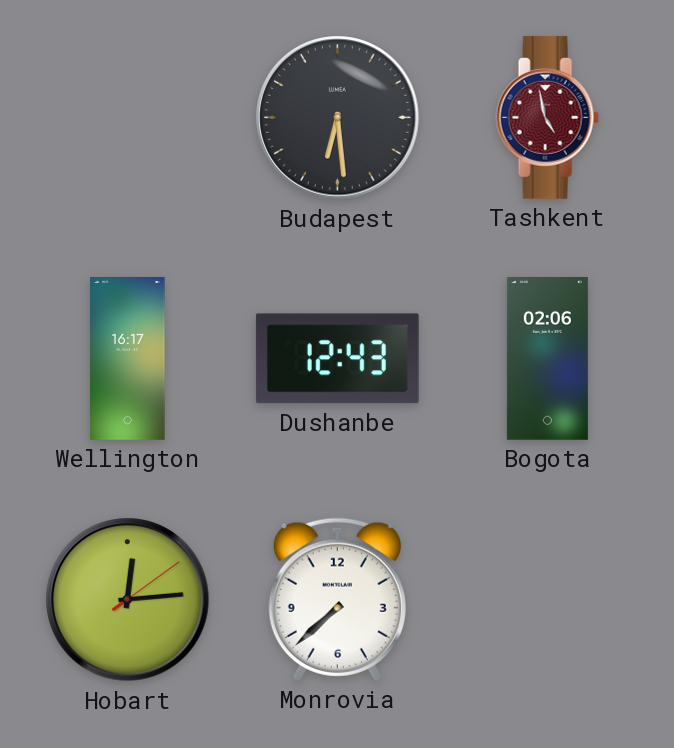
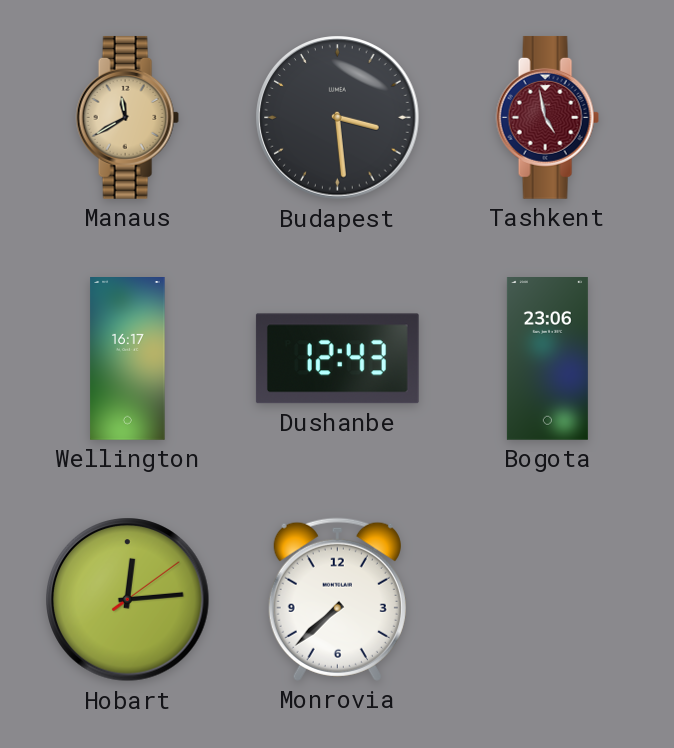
Manaus: none -> 11:40
Budapest: 6:29 -> 3:29
Bogota: 02:06 -> 23:06
